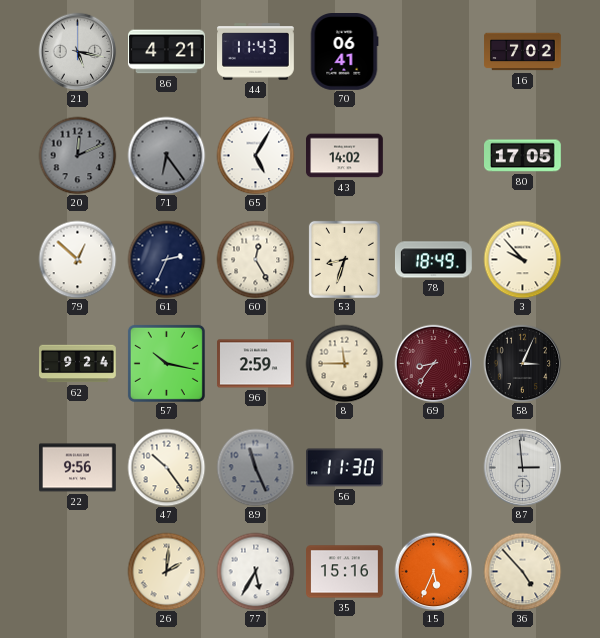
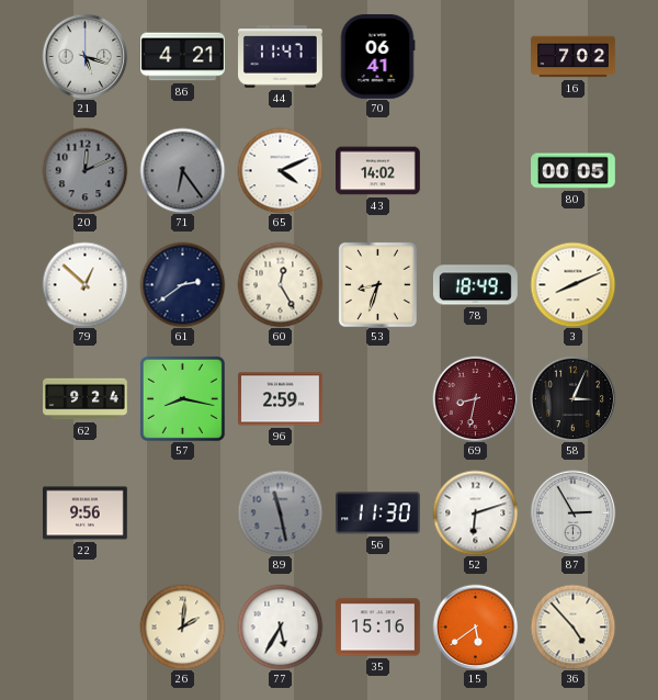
21: 5:17 -> 5:18
44: 11:43 -> 11:47
65: 5:05 -> 4:11
80: 17:05 -> 00:05
61: 2:34 -> 2:39
3: 9:53 -> 8:11
57: 10:17 -> 8:17
8: 11:45 -> none
69: 8:36 -> 8:32
47: 10:24 -> none
89: 11:26 -> 11:28
52: none -> 6:12
87: 2:59 -> 2:55
15: 5:34 -> 5:39
